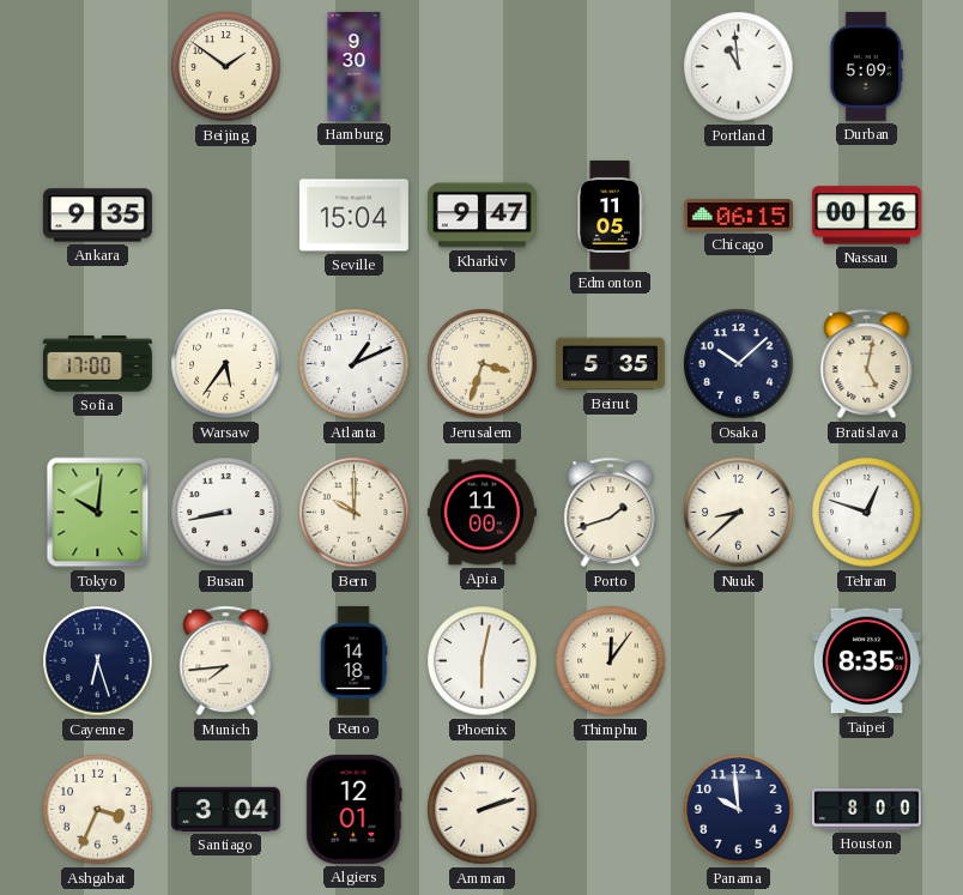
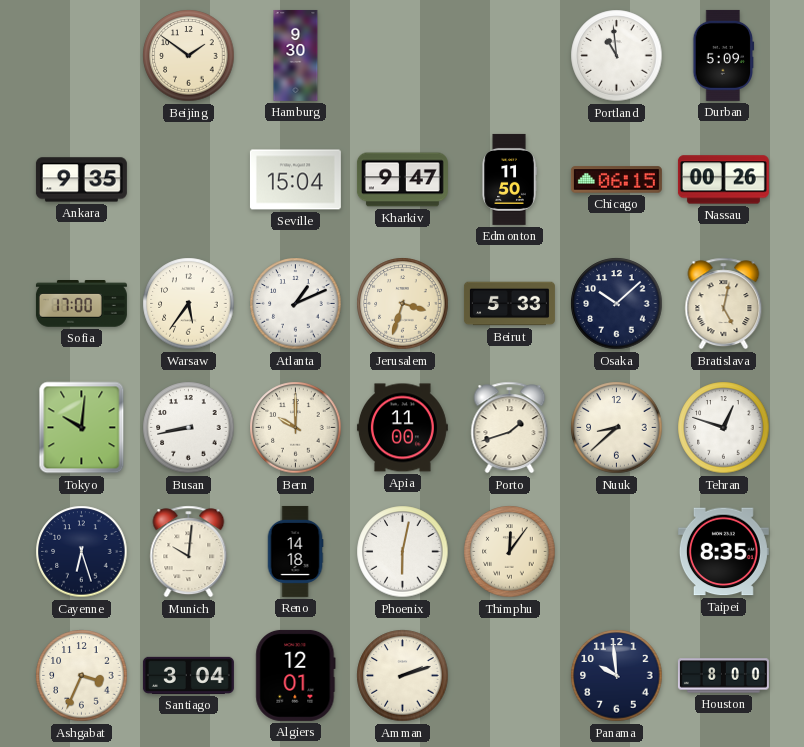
Edmonton: 11:05 -> 11:50
Beirut: 5:35 -> 5:33
Munich: 7:44 -> 10:01
